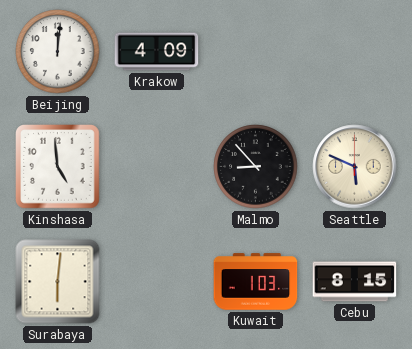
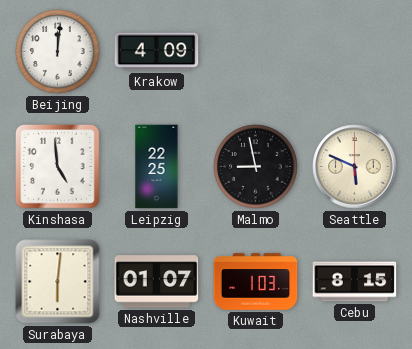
Leipzig: none -> 22:25
Malmo: 8:53 -> 8:58
Nashville: none -> 01:07
